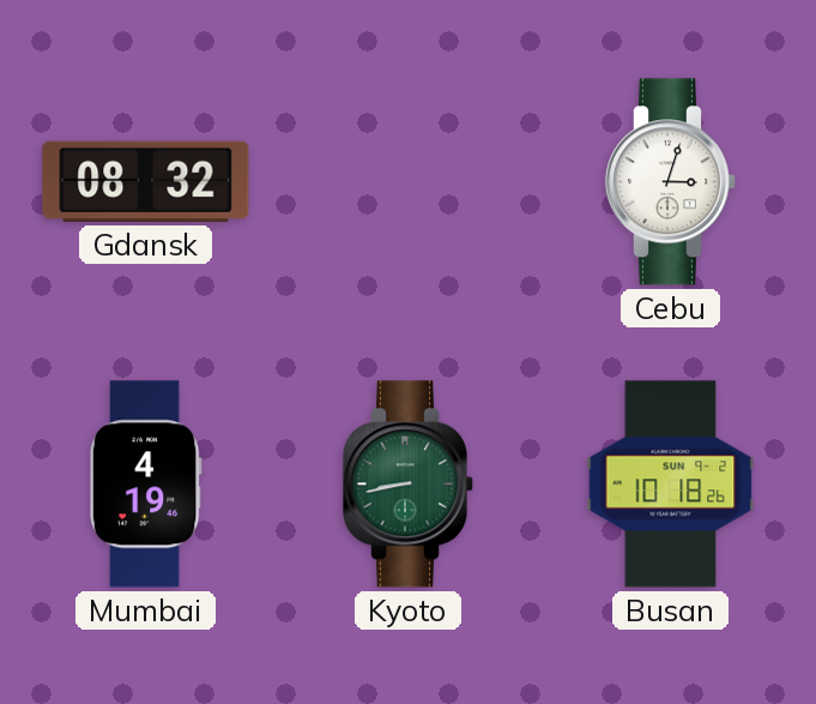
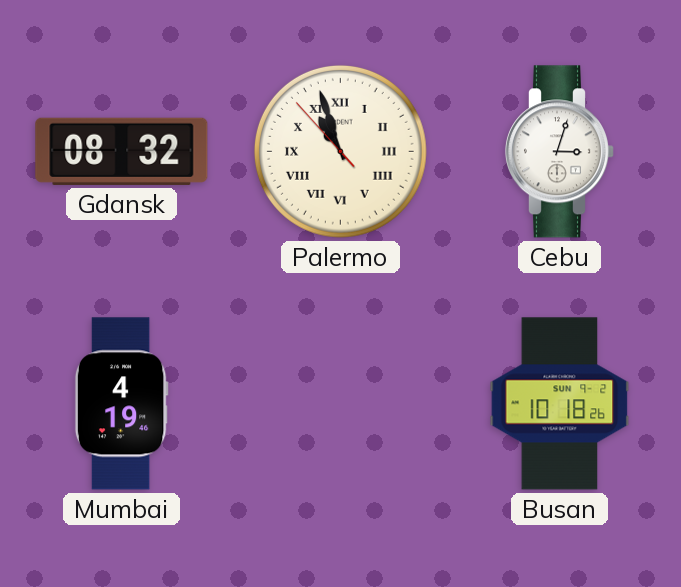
Palermo: none -> 10:56
Kyoto: 8:43 -> none
